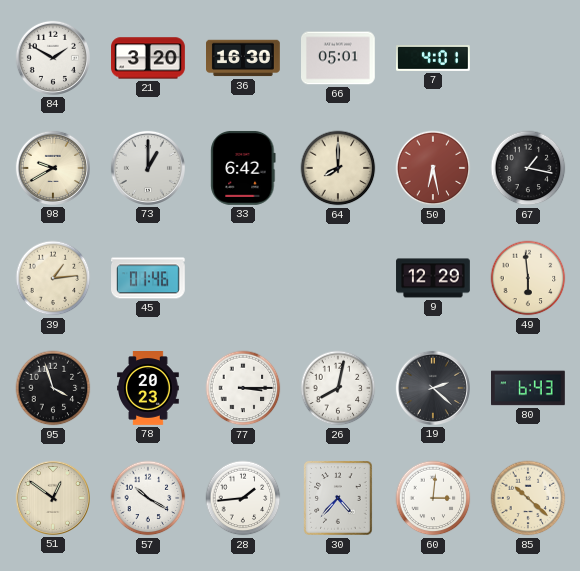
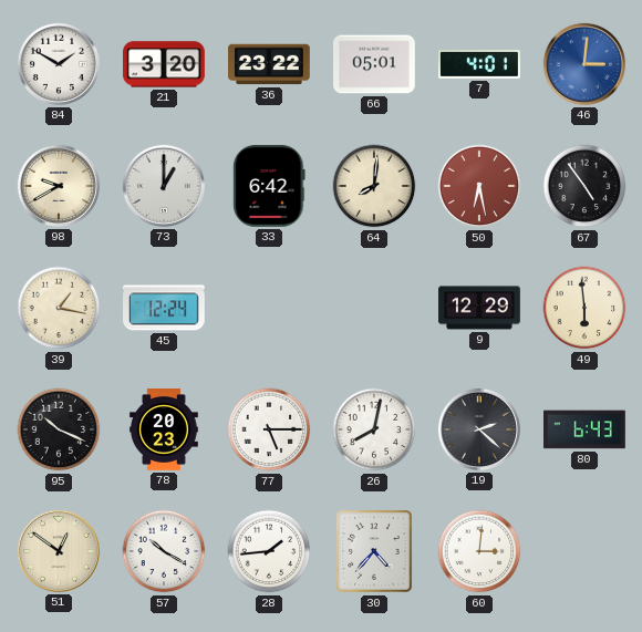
36: 16:30 -> 23:22
46: none -> 3:01
64: 8:00 -> 8:01
67: 1:17 -> 4:54
39: 1:14 -> 1:17
45: 01:46 -> 12:24
95: 3:57 -> 10:19
77: 3:15 -> 5:15
85: 10:22 -> none
